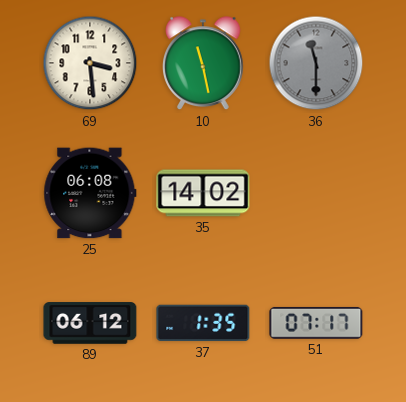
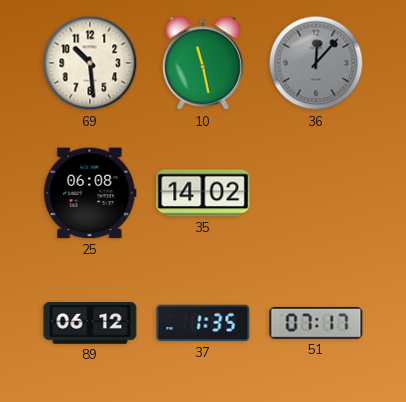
69: 3:29 -> 10:29
36: 11:30 -> 12:07
